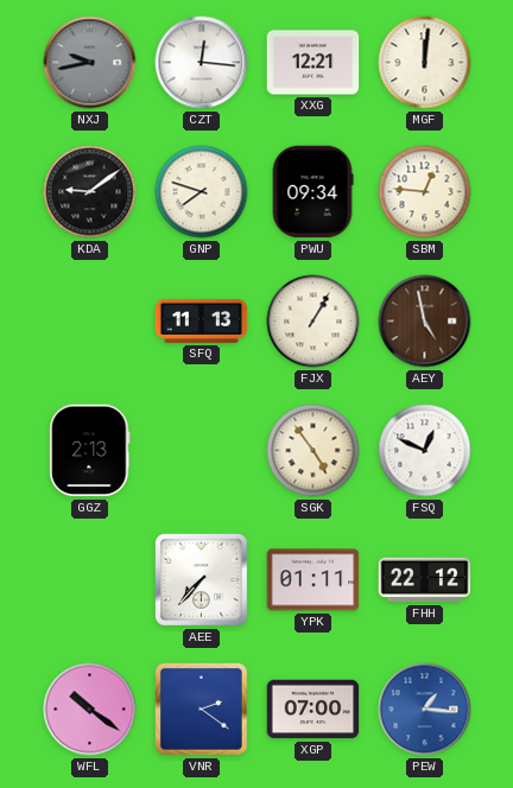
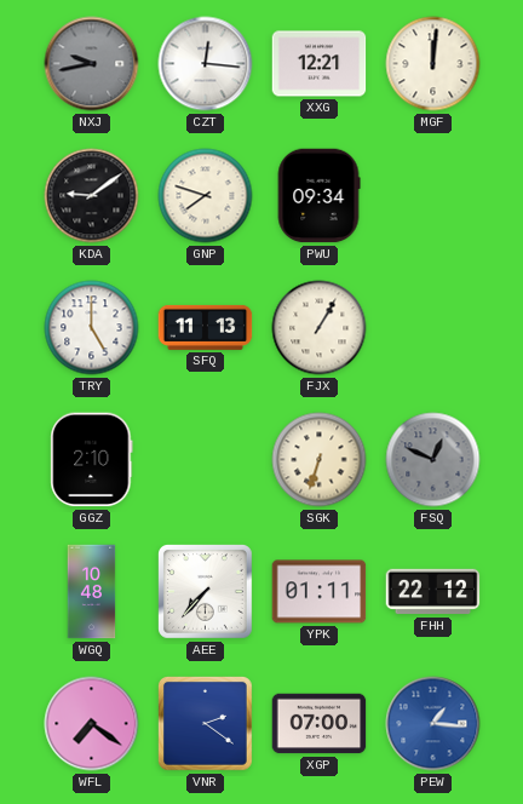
SBM: 12:46 -> none
TRY: none -> 5:00
AEY: 4:58 -> none
GGZ: 2:13 -> 2:10
SGK: 4:54 -> 6:33
FSQ dial: white -> grey
WGQ: none -> 10:48
WFL: 10:21 -> 7:21
